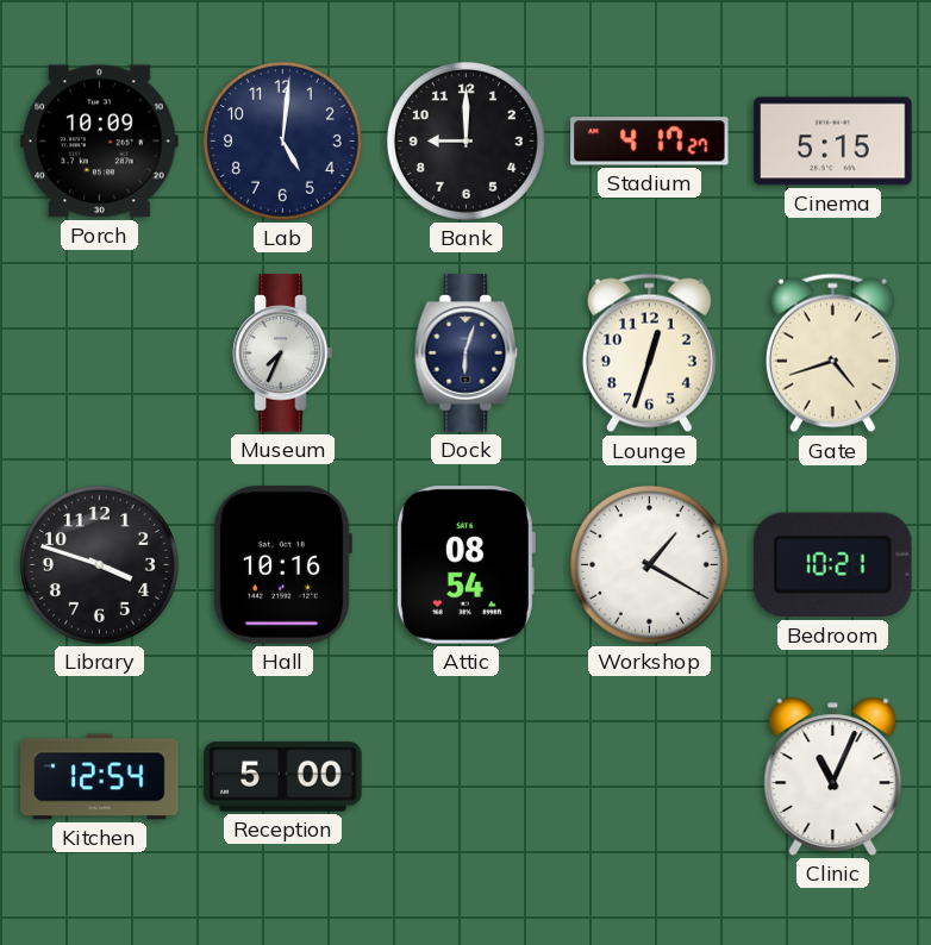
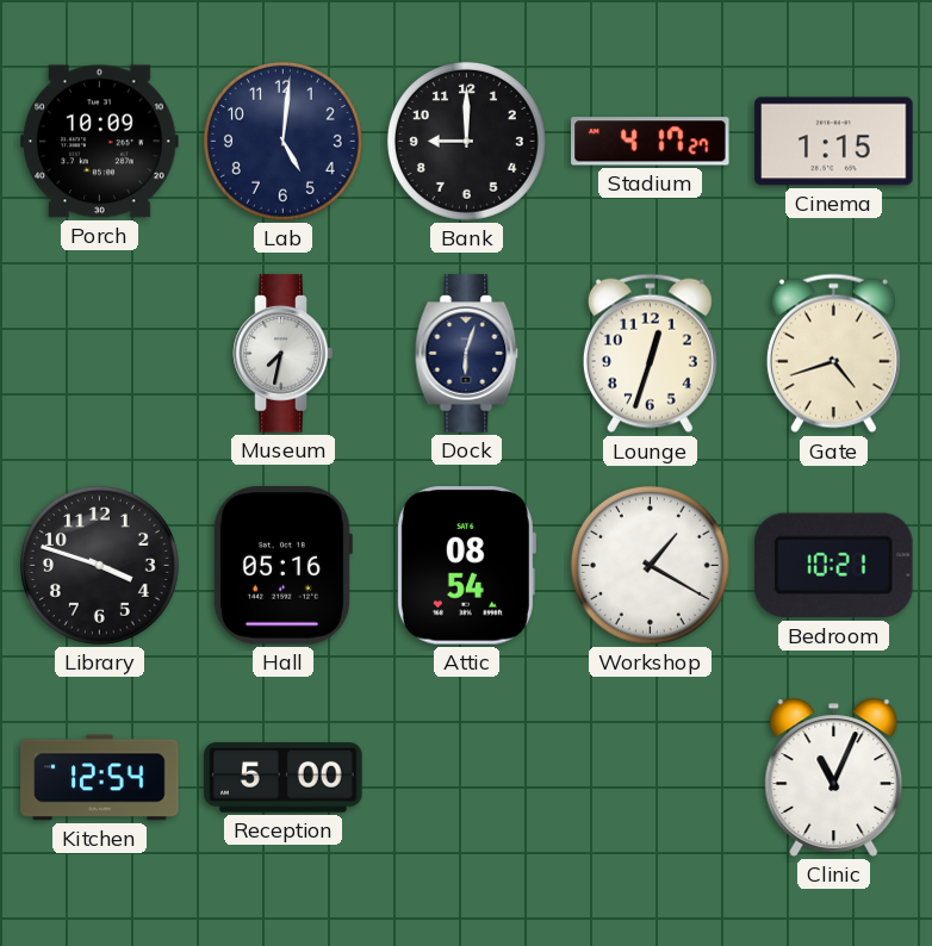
Cinema: 5:15 -> 1:15
Museum: 7:34 -> 7:32
Hall: 10:16 -> 05:16
